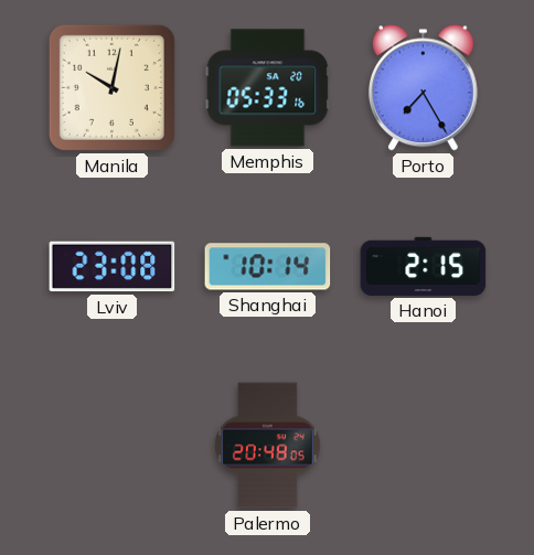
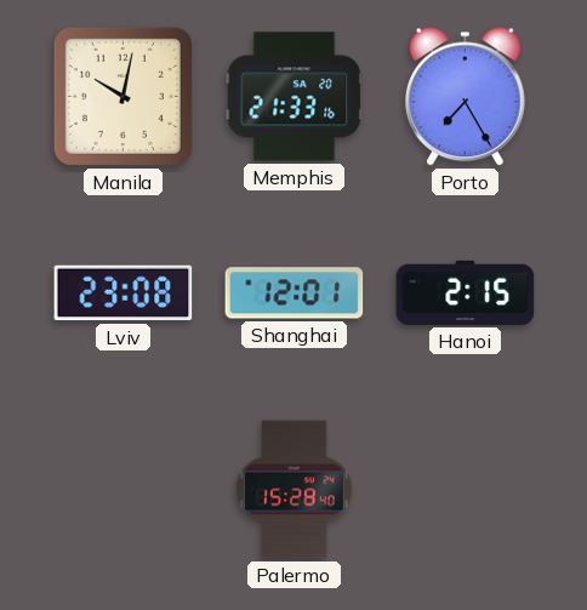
Memphis: 05:33 -> 21:33
Shanghai: 10:14 -> 12:01
Palermo: 20:48 -> 15:28
